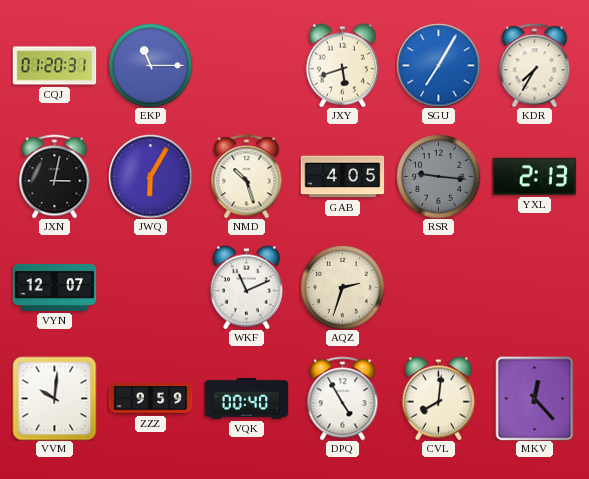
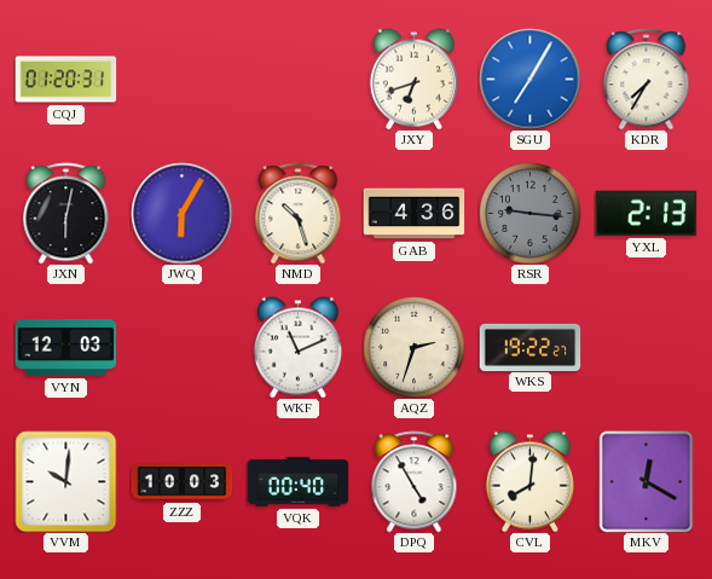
EKP: 11:15 -> none
JXY: 5:42 -> 6:42
JXN: 3:02 -> 6:02
GAB: 4:05 -> 4:36
VYN: 12:07 -> 12:03
WKS: none -> 19:22
ZZZ: 9:59 -> 10:03
MKV: 12:23 -> 12:20
